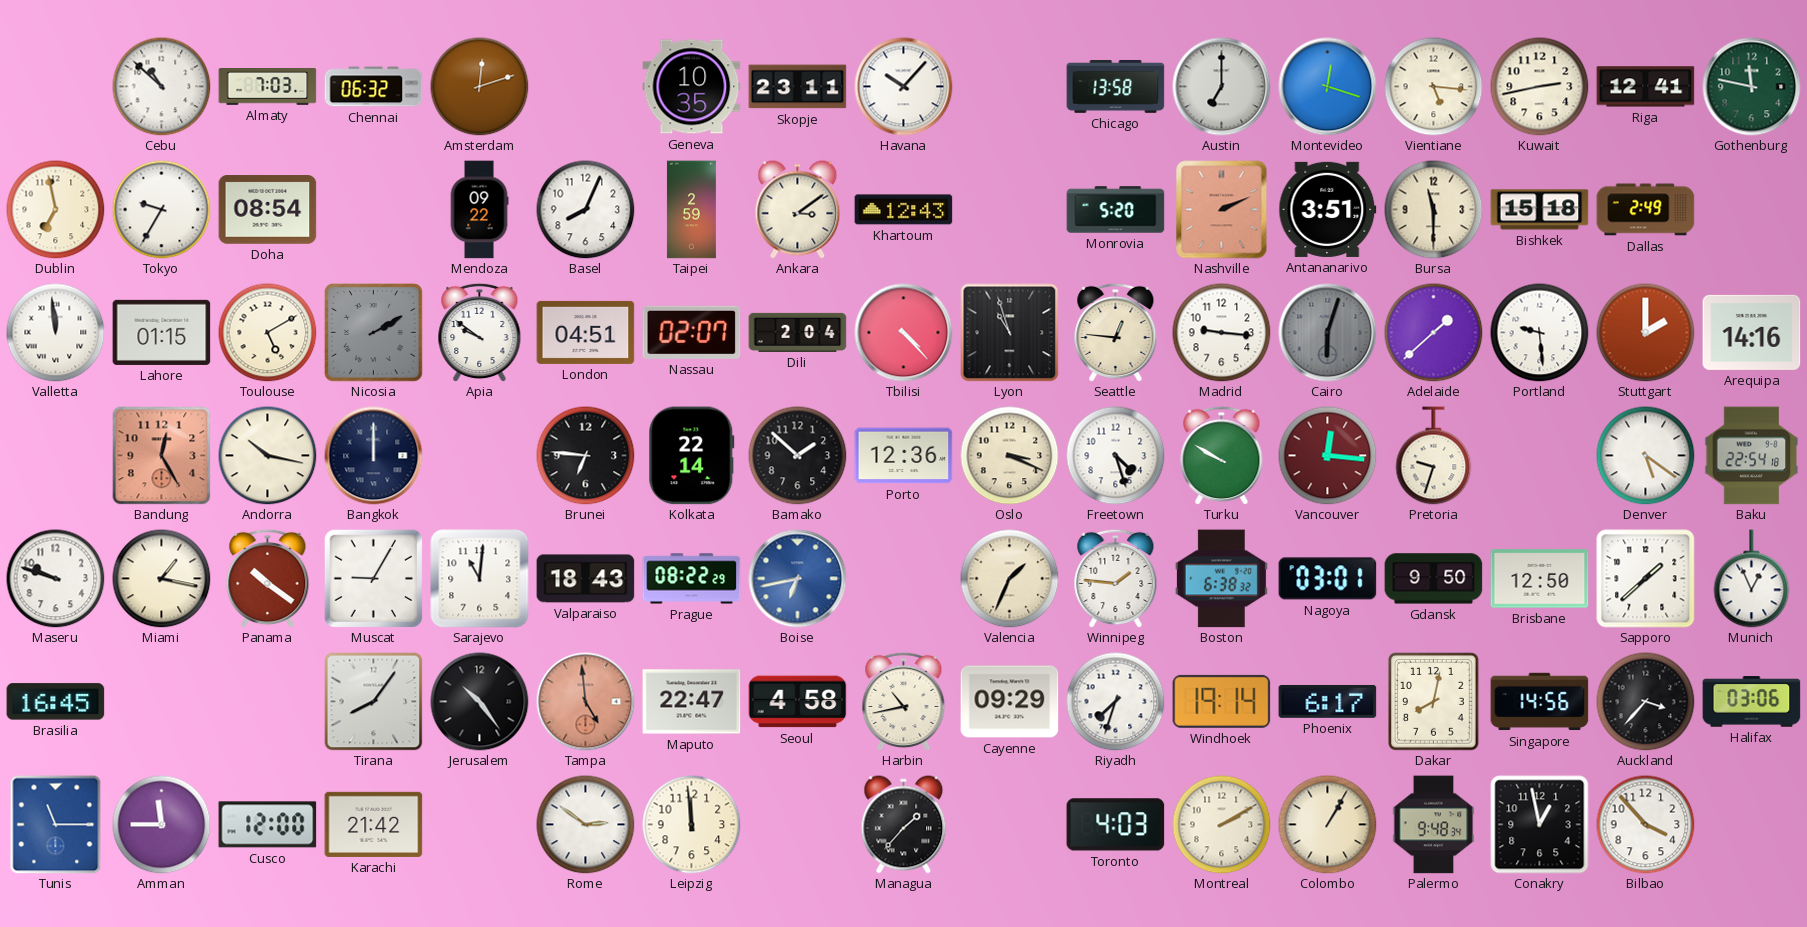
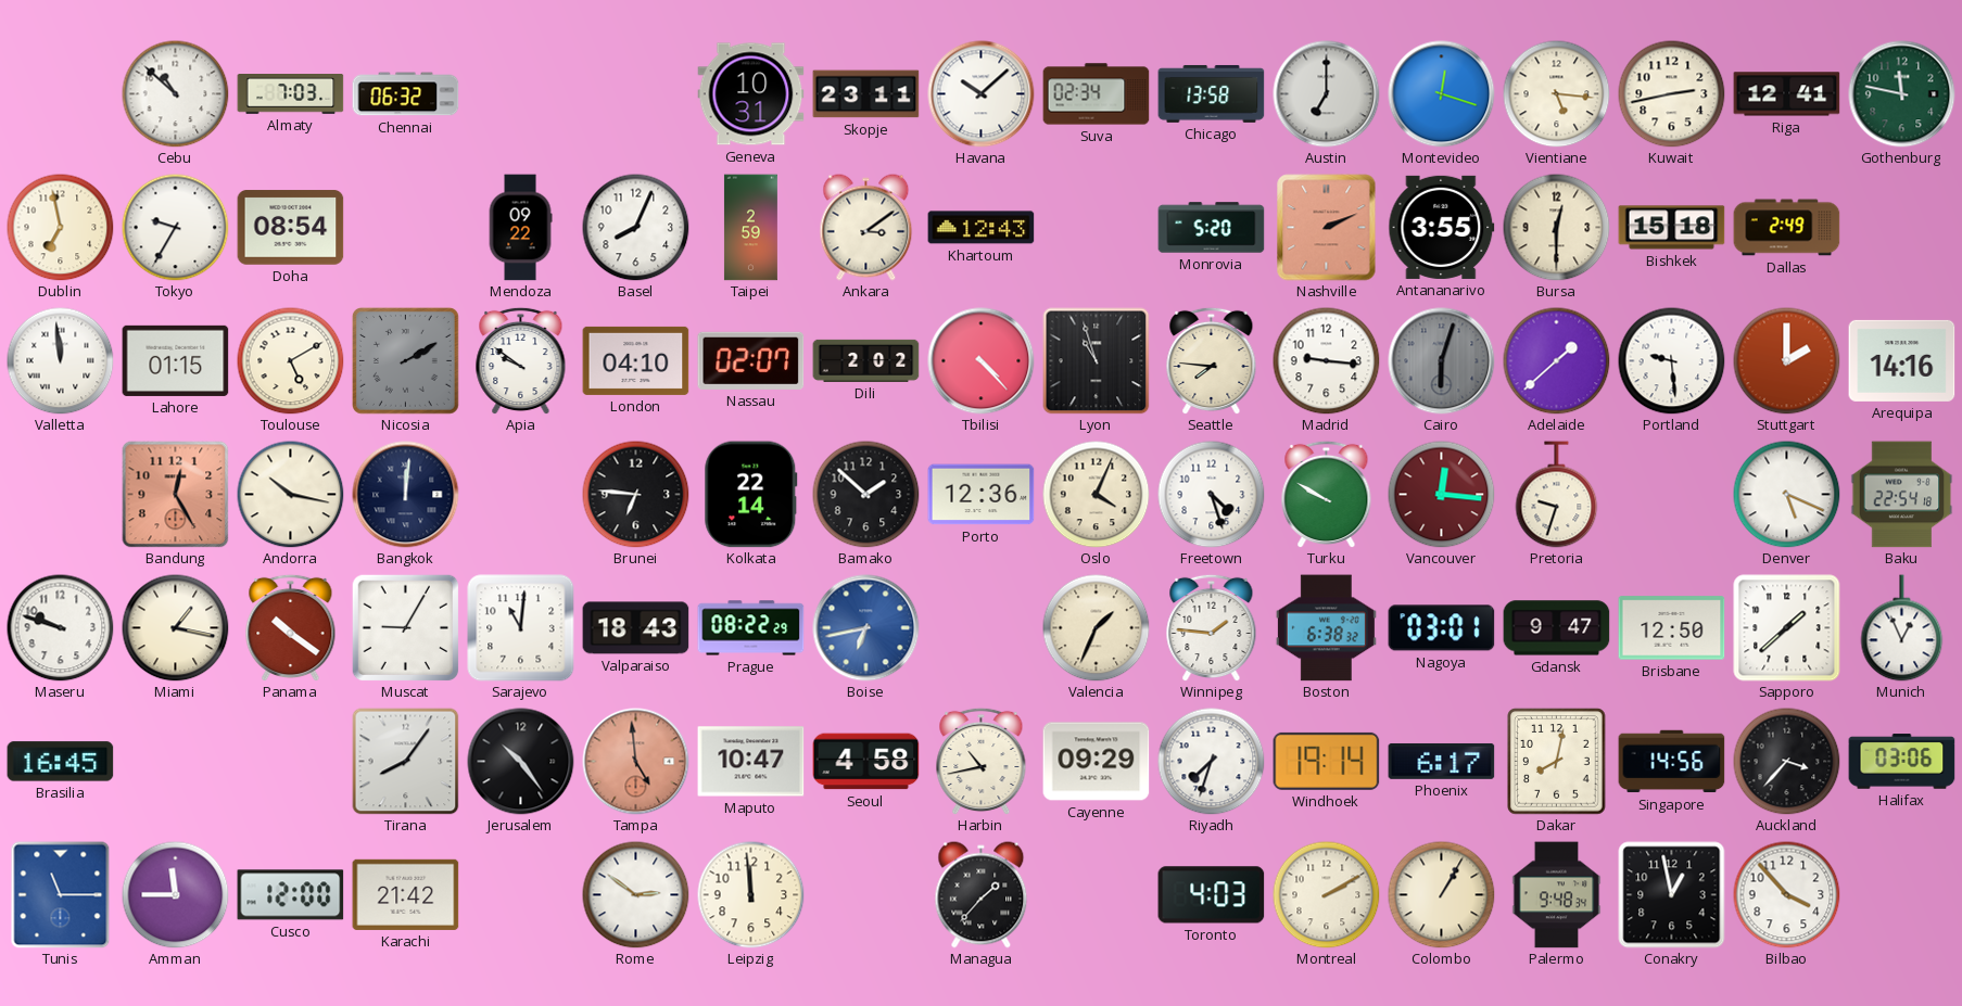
Amsterdam: 12:12 -> none
Geneva: 10:35 -> 10:31
Havana: 10:07 -> 10:08
Suva: none -> 02:34
Antananarivo: 3:51 -> 3:55
Bursa: 11:30 -> 12:30
London: 04:51 -> 04:10
Dili: 2:04 -> 2:02
Seattle: 12:46 -> 7:46
Bangkok: 12:00 -> 12:01
Oslo: 3:19 -> 4:04
Denver: 5:21 -> 5:19
Gdansk: 9:50 -> 9:47
Maputo: 22:47 -> 10:47
